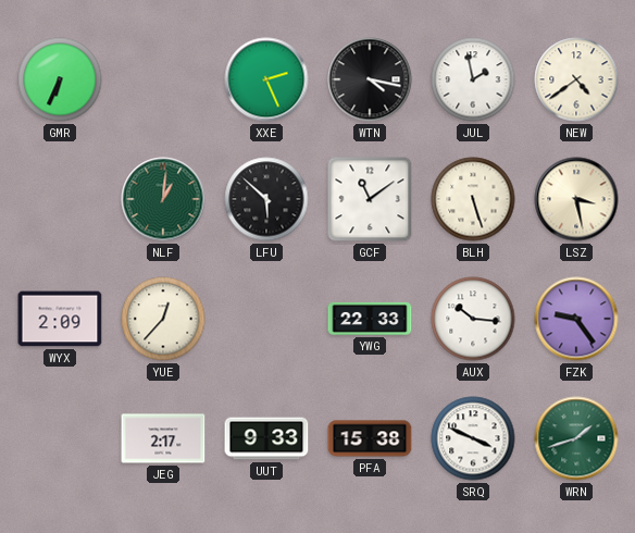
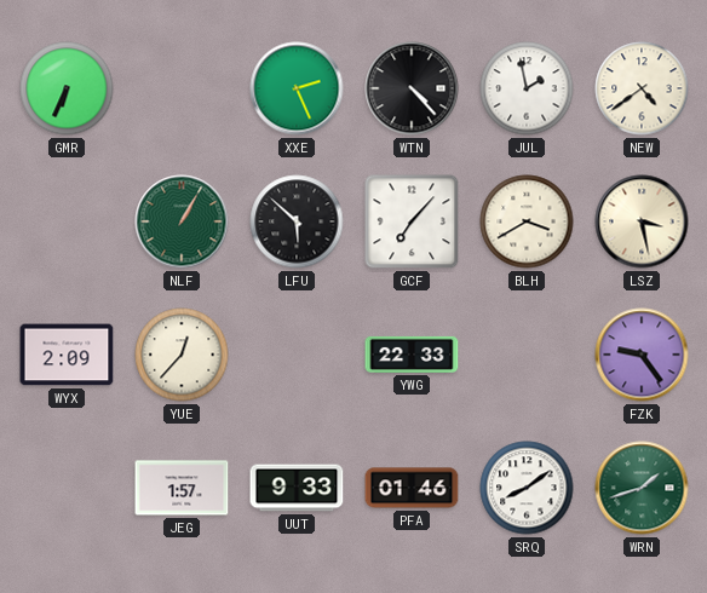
WTN: 4:17 -> 4:23
NLF: 1:01 -> 1:05
GCF: 11:09 -> 7:07
BLH: 5:27 -> 3:40
AUX: 10:16 -> none
JEG: 2:17 -> 1:57
PFA: 15:38 -> 01:46
SRQ: 3:49 -> 8:09
